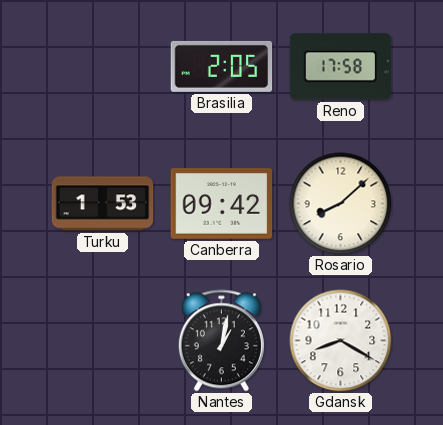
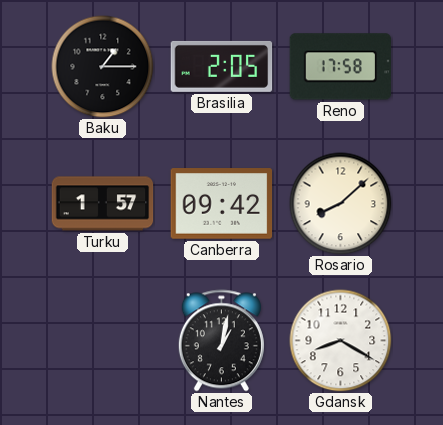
Baku: none -> 1:15
Turku: 1:53 -> 1:57
